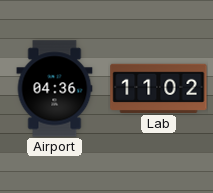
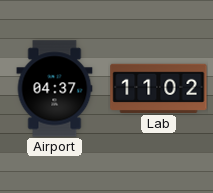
Airport: 04:36 -> 04:37
